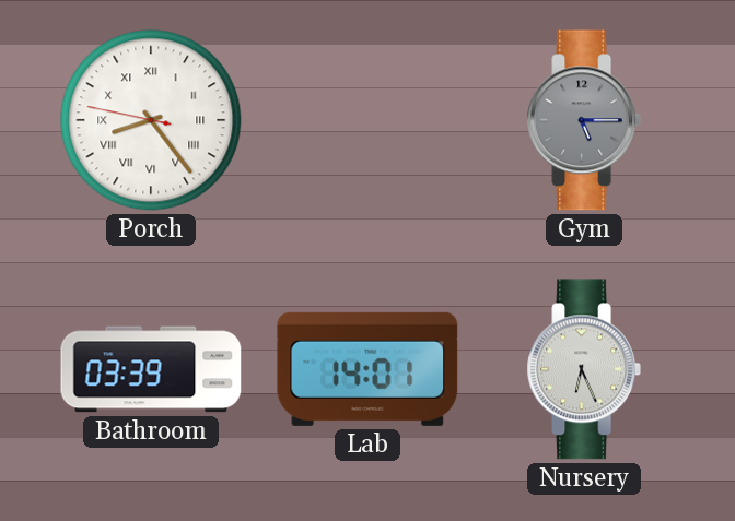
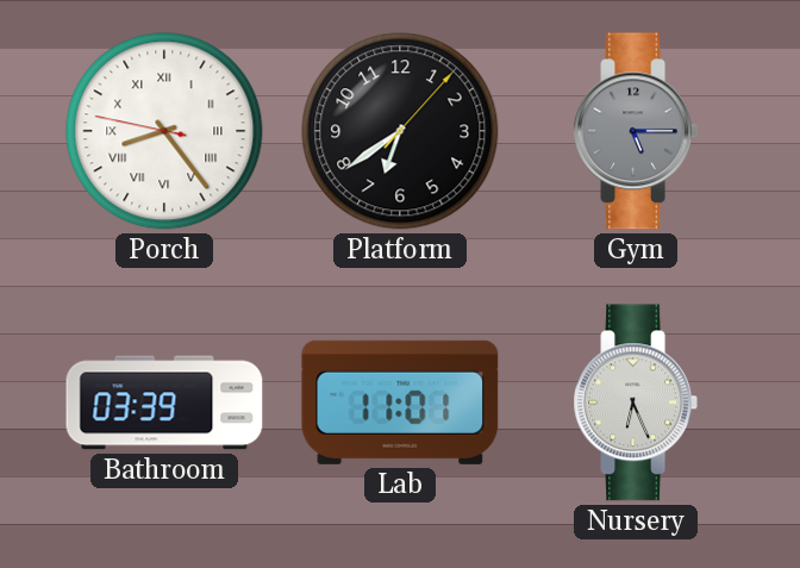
Platform: none -> 6:39
Lab: 14:01 -> 11:01
